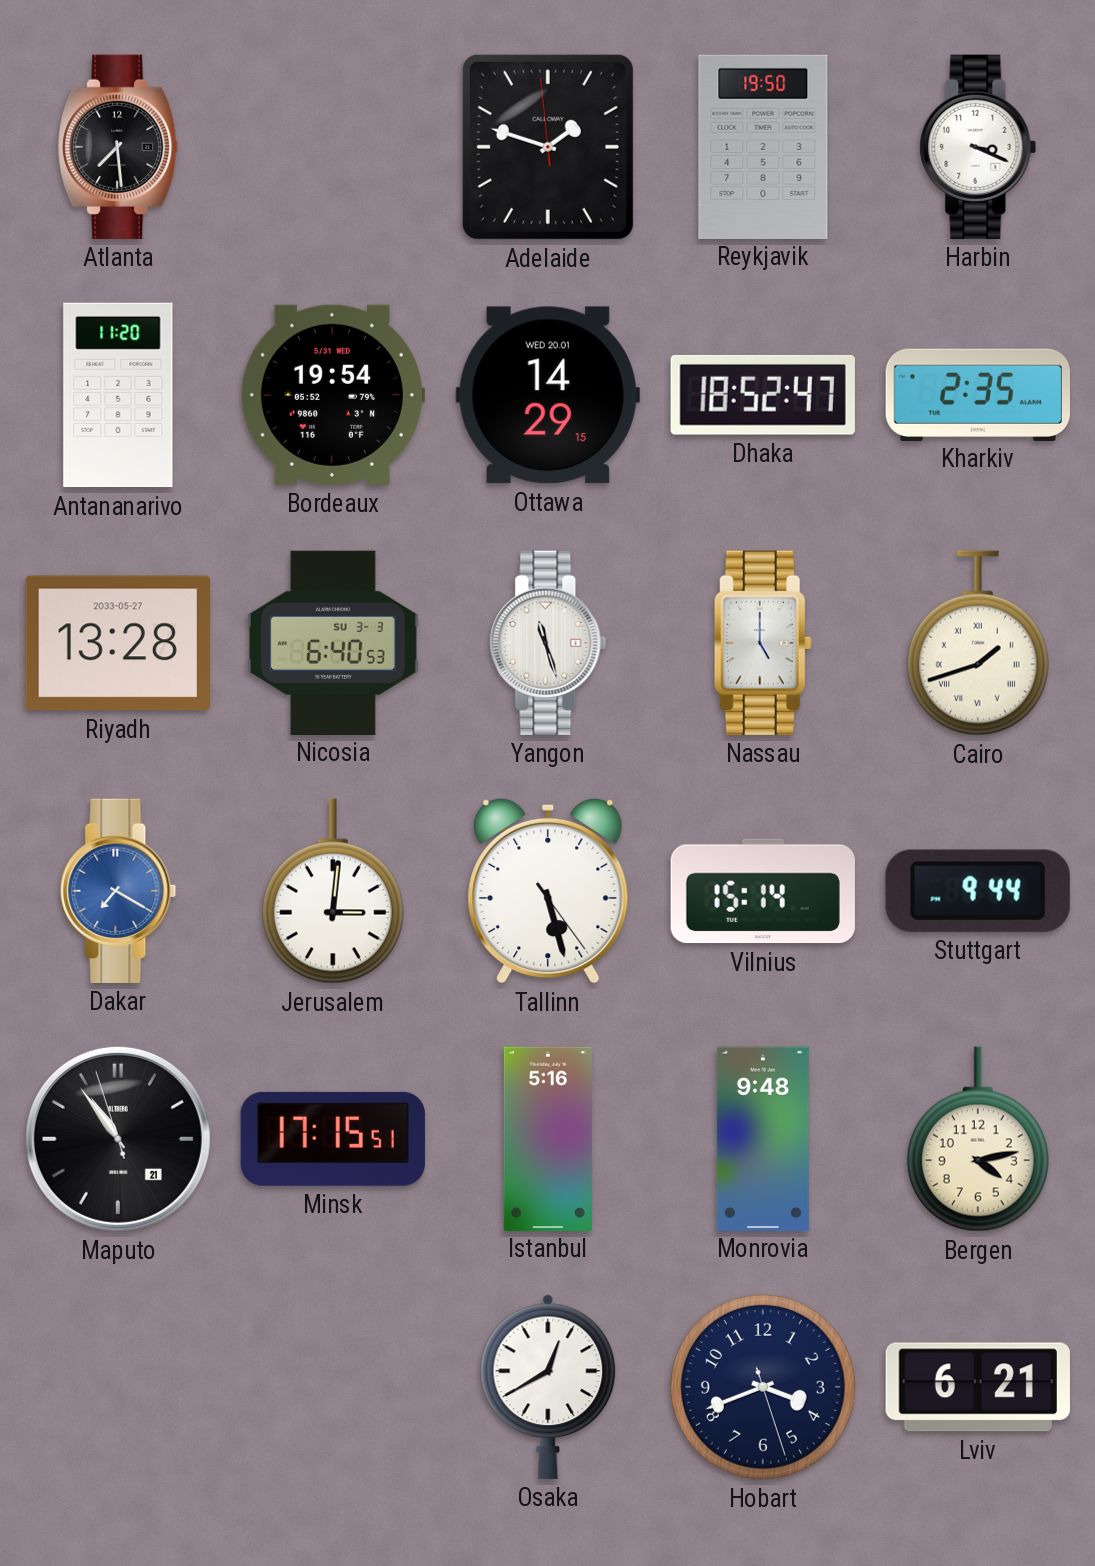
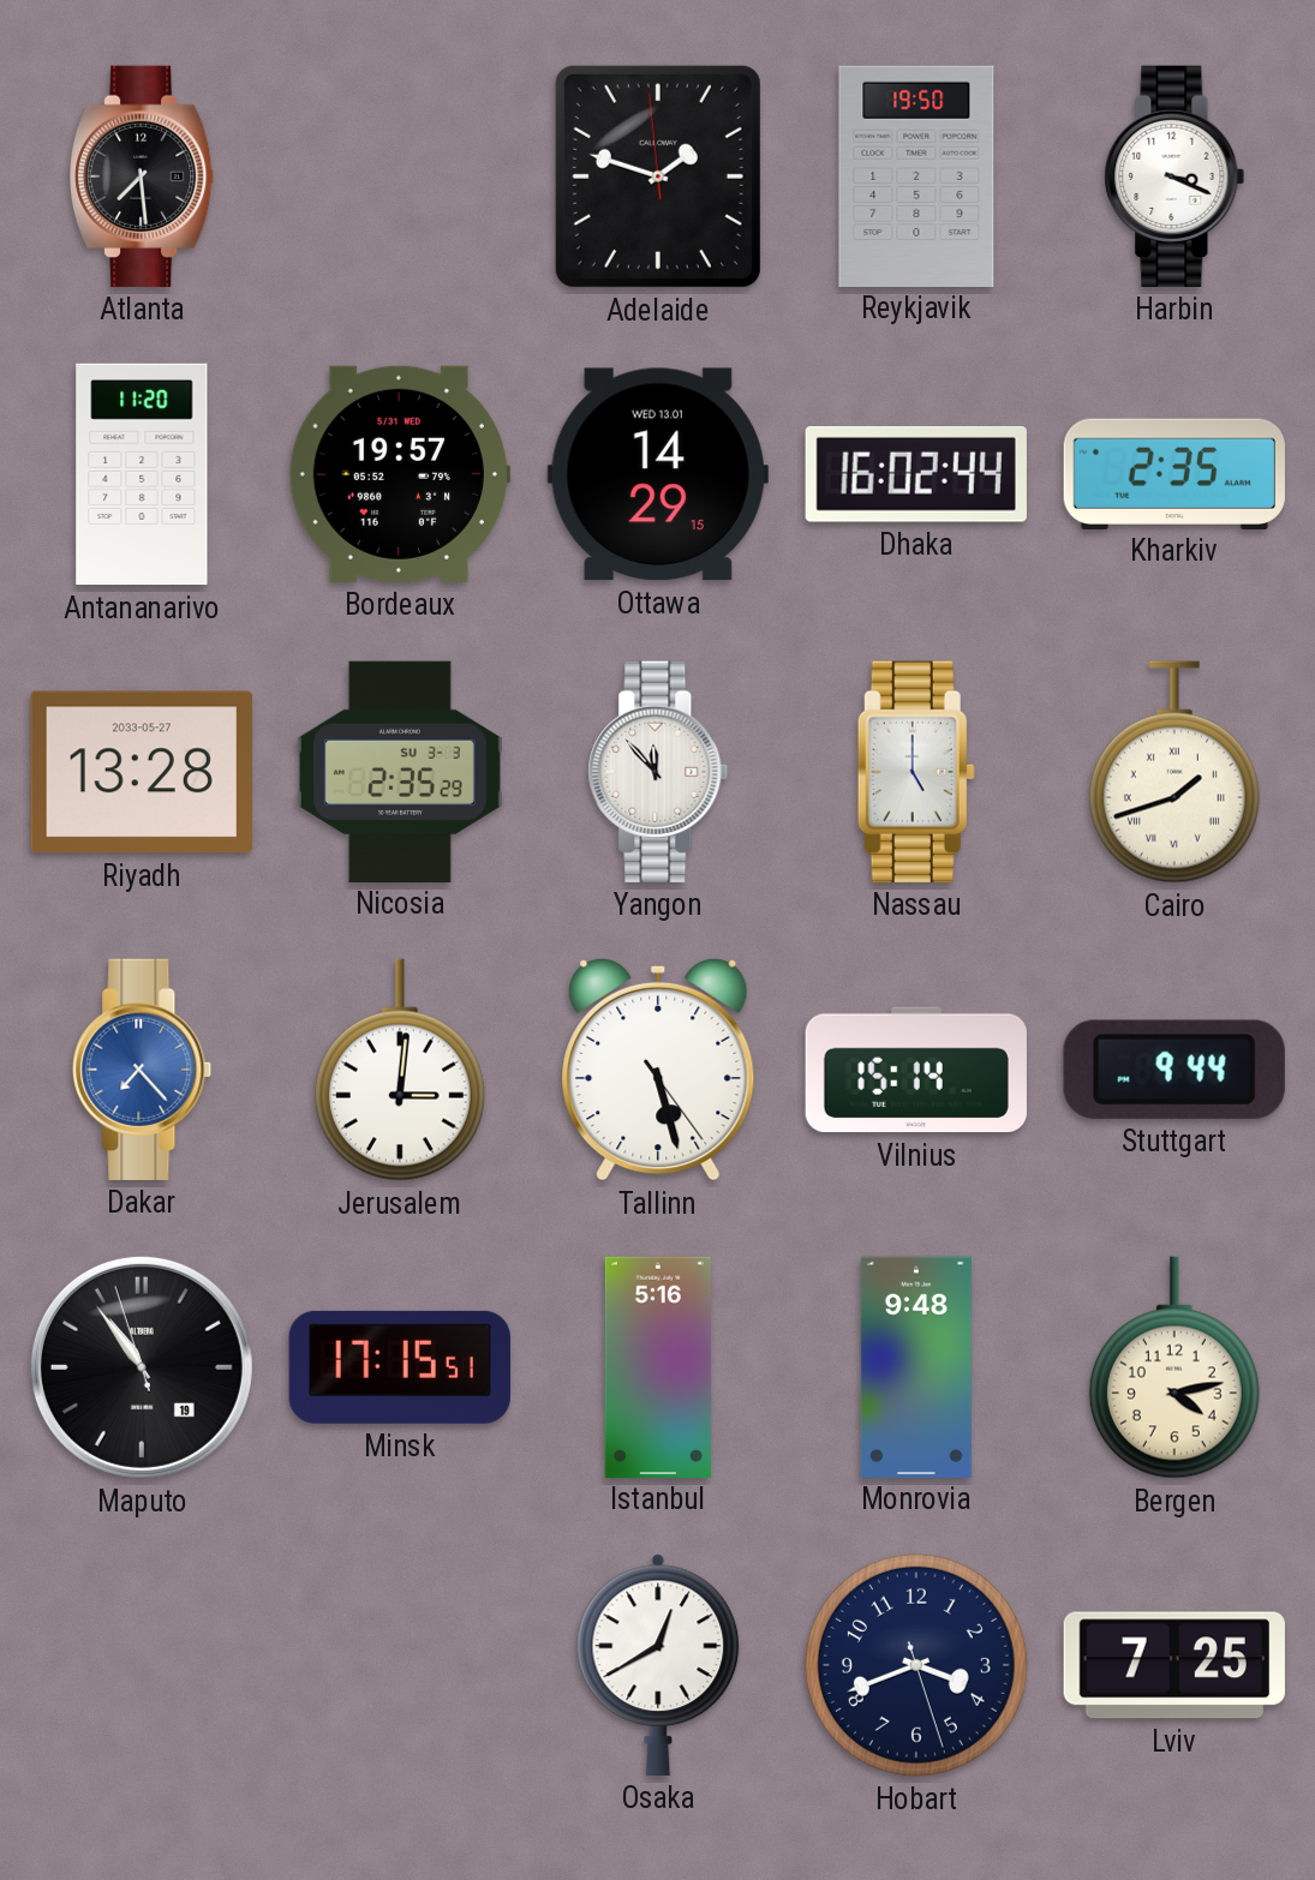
Bordeaux: 19:54 -> 19:57
Ottawa date: WED 20.01 -> WED 13.01
Dhaka: 18:52 -> 16:02
Nicosia: 6:40 -> 2:35
Yangon: 11:27 -> 11:53
Dakar: 7:20 -> 7:23
Maputo date: 21 -> 19
Lviv: 6:21 -> 7:25
